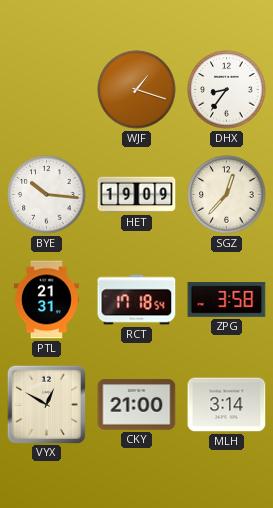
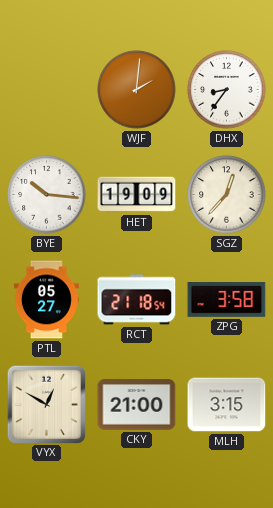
WJF: 1:18 -> 2:01
PTL: 21:31 -> 05:27
RCT: 17:18 -> 21:18
MLH: 3:14 -> 3:15
